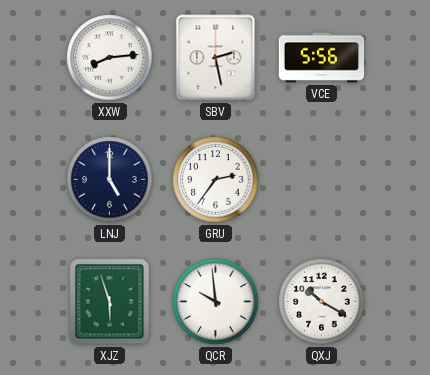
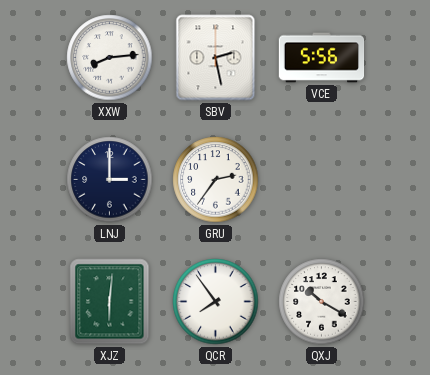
LNJ: 5:00 -> 3:00
XJZ: 5:57 -> 6:01
QCR: 9:59 -> 7:54
